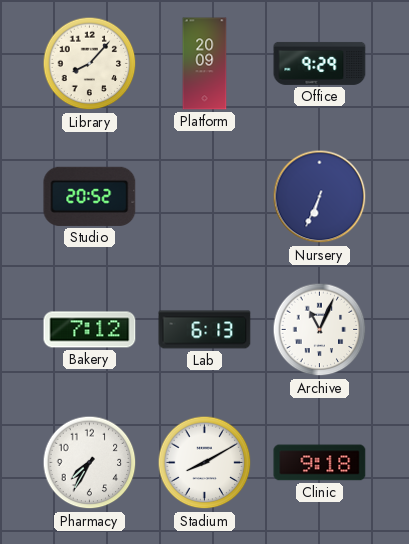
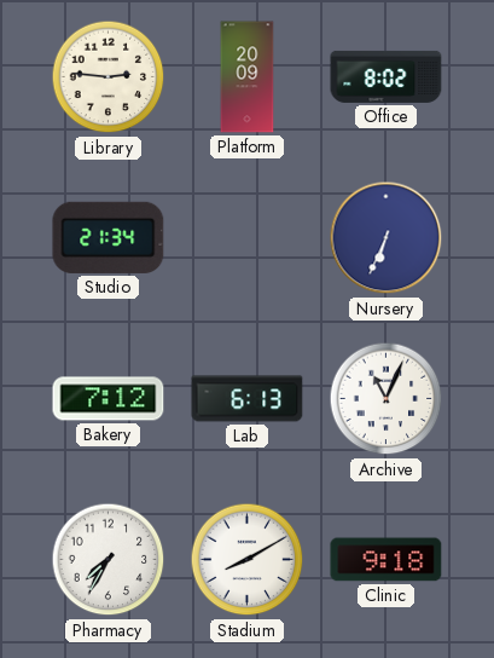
Library: 8:07 -> 2:46
Office: 9:29 -> 8:02
Studio: 20:52 -> 21:34
